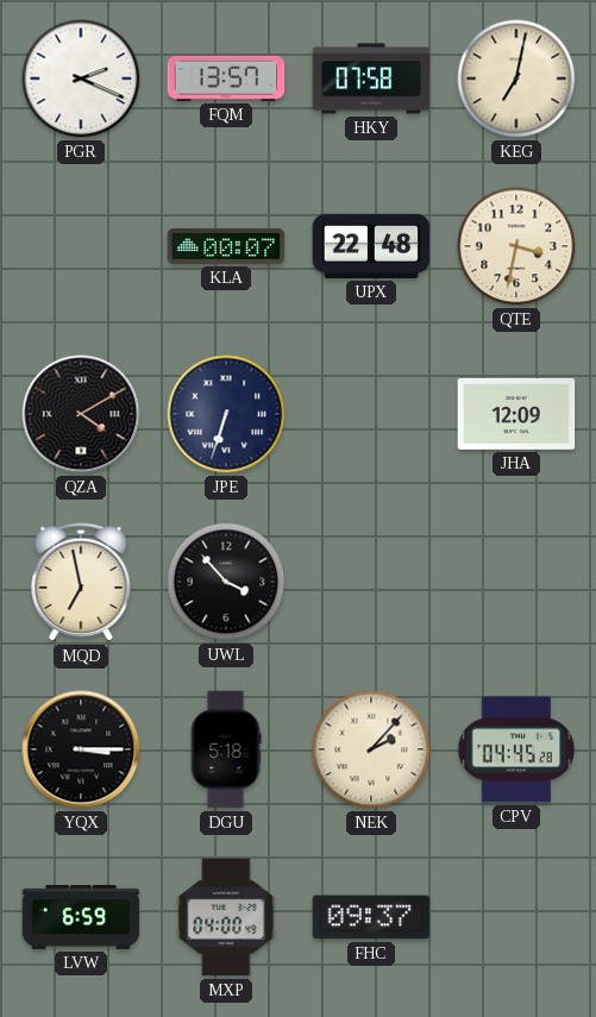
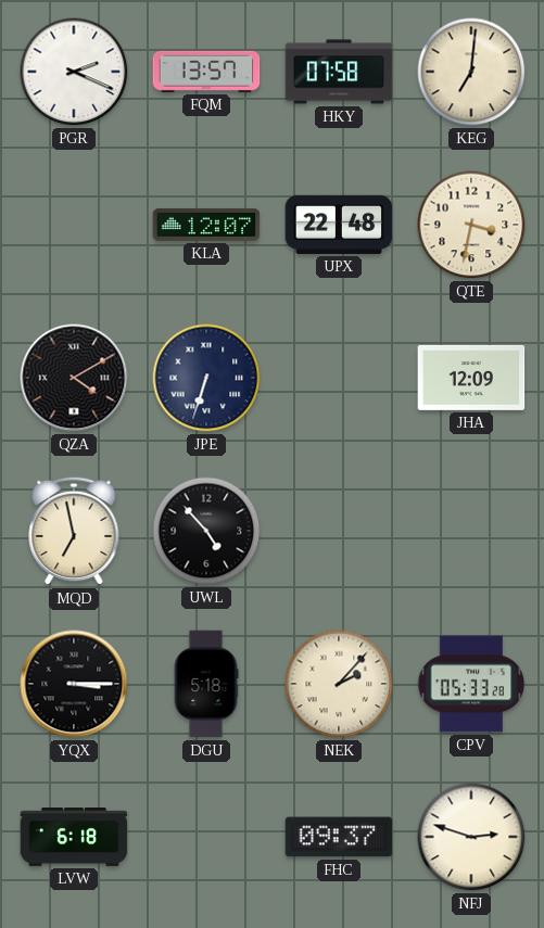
KEG: 7:02 -> 7:01
KLA: 00:07 -> 12:07
UWL: 3:53 -> 4:53
CPV: 04:45 -> 05:33
LVW: 6:59 -> 6:18
MXP: 04:00 -> none
NFJ: none -> 2:48
